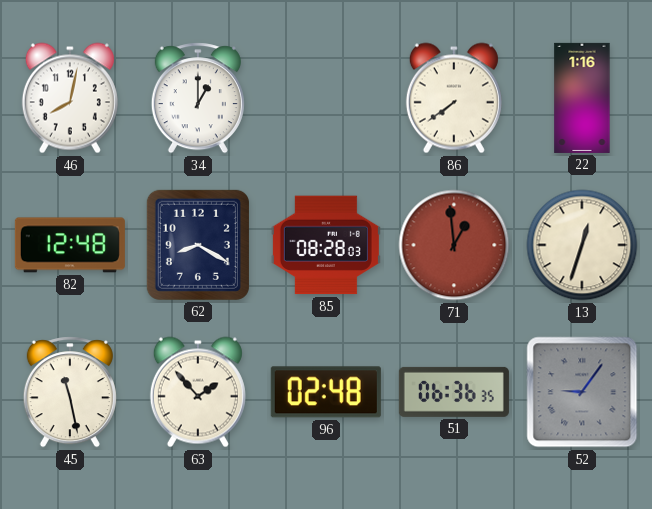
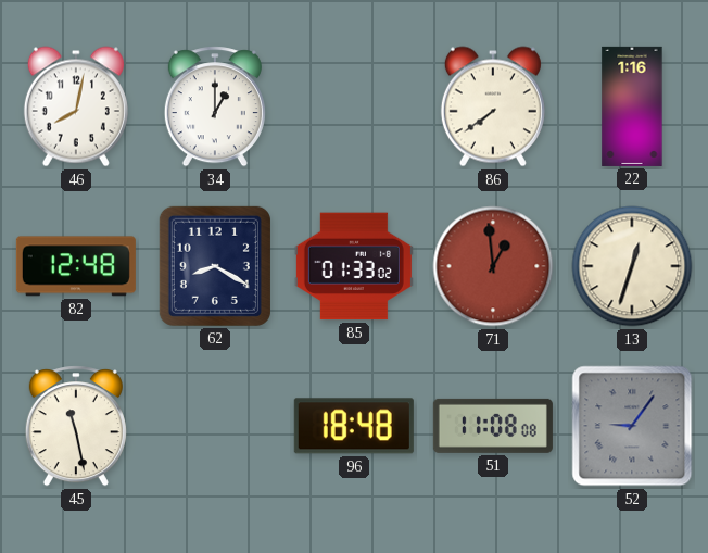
85: 08:28 -> 01:33
63: 1:53 -> none
96: 02:48 -> 18:48
51: 06:36 -> 11:08
